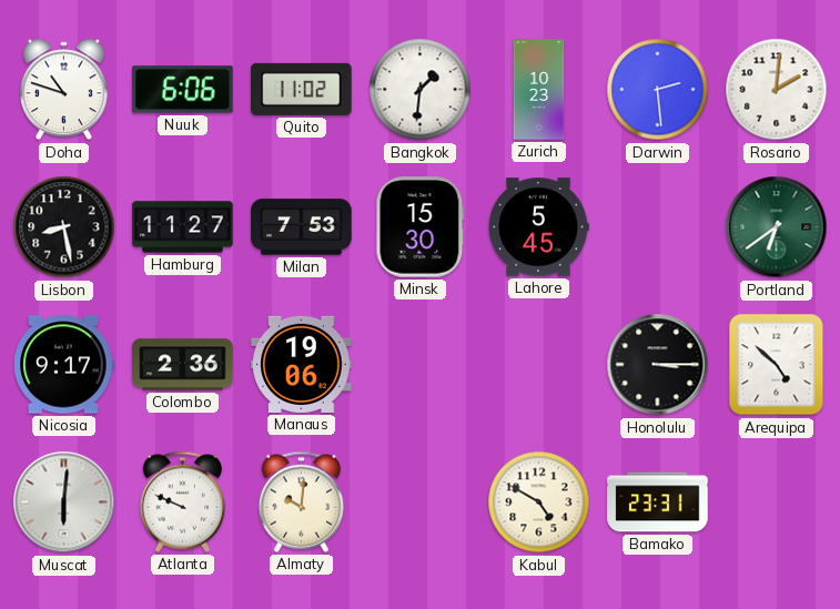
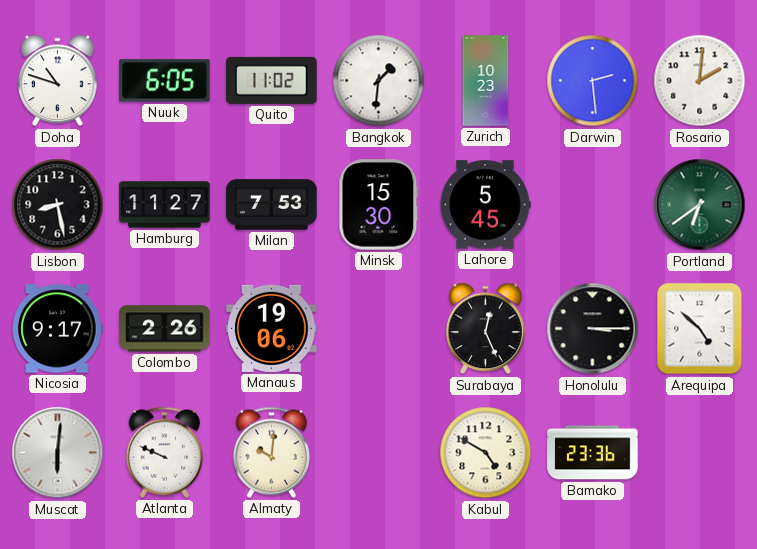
Nuuk: 6:06 -> 6:05
Colombo: 2:36 -> 2:26
Surabaya: none -> 12:26
Bamako: 23:31 -> 23:36
